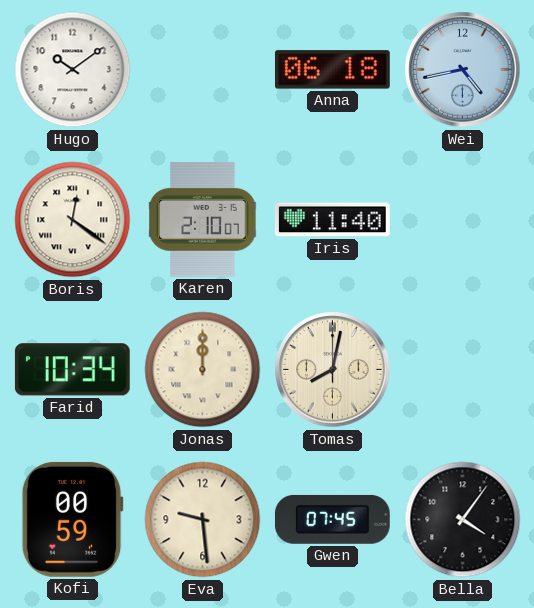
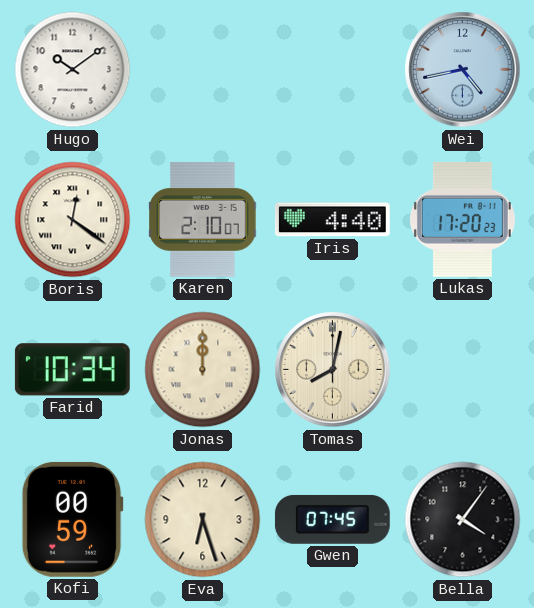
Anna: 06:18 -> none
Iris: 11:40 -> 4:40
Lukas: none -> 17:20
Eva: 9:29 -> 6:27
